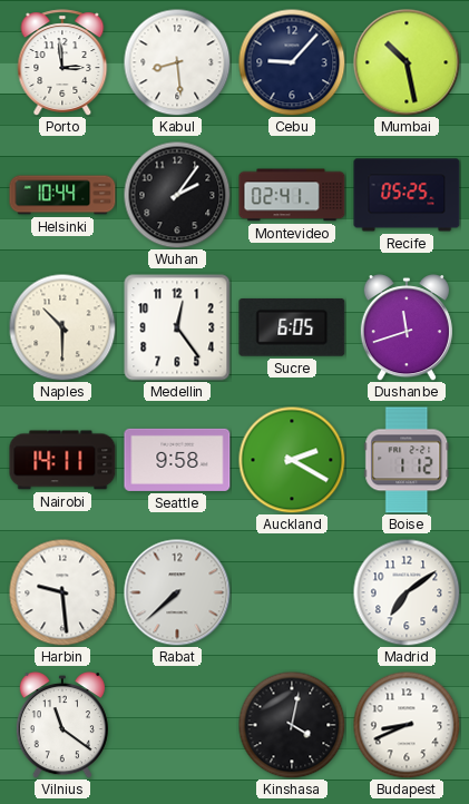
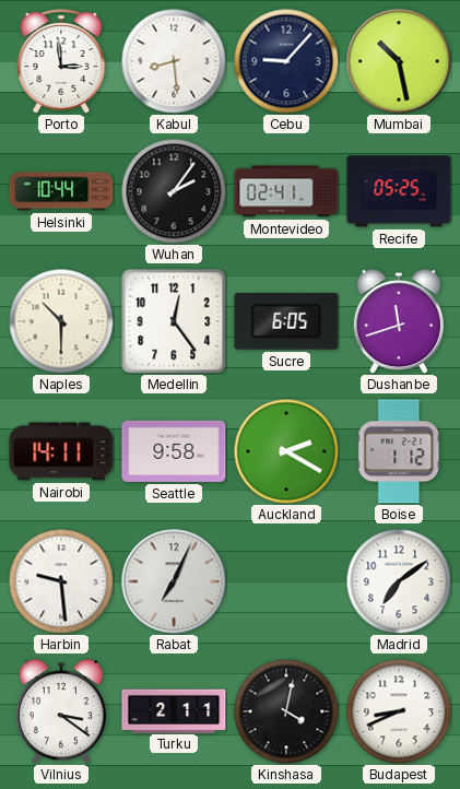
Rabat: 7:38 -> 7:04
Vilnius: 11:21 -> 3:21
Turku: none -> 2:11
